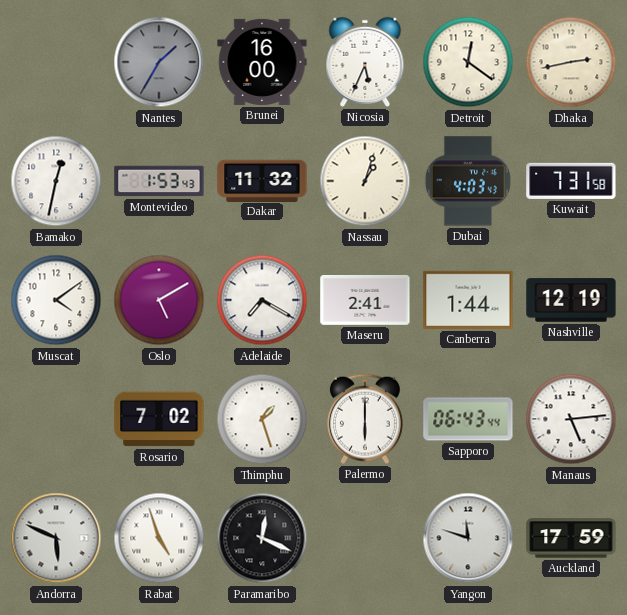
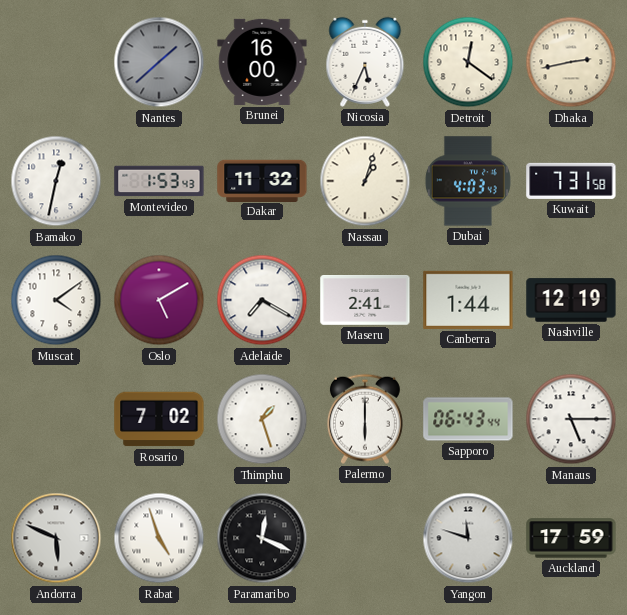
Nantes: 1:35 -> 1:38
Manaus: 5:14 -> 5:15
